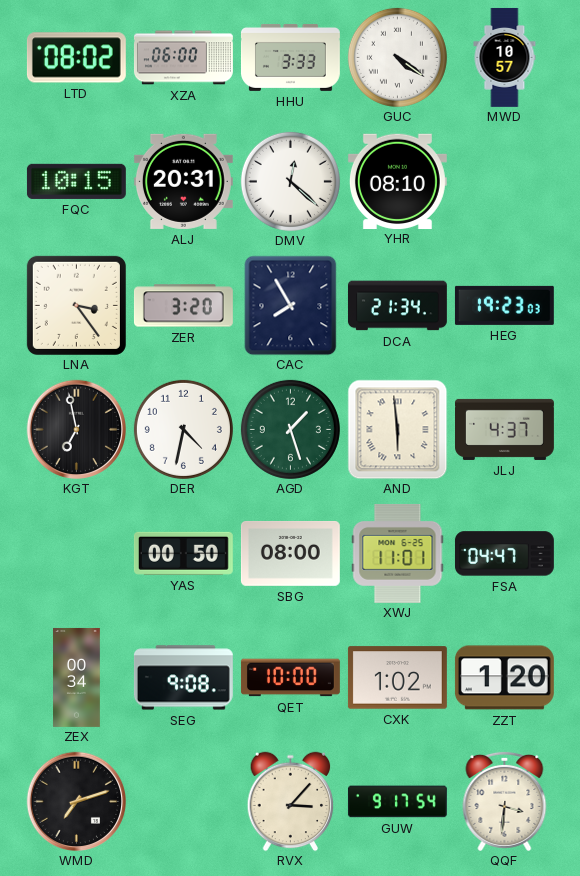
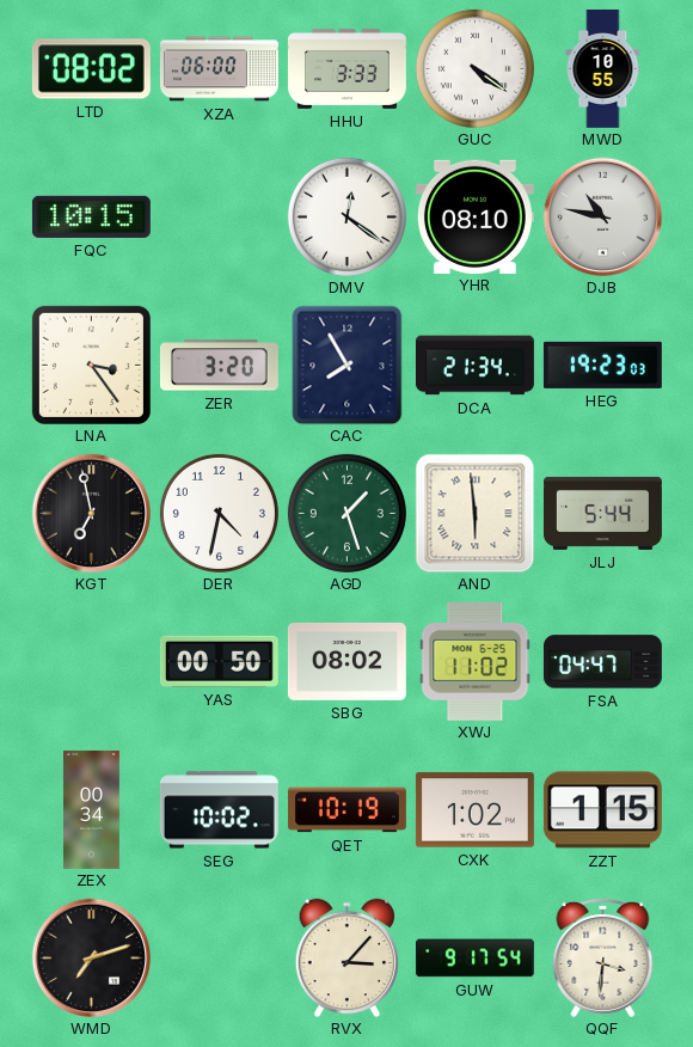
MWD: 10:57 -> 10:55
ALJ: 20:31 -> none
DMV: 12:22 -> 12:21
DJB: none -> 10:47
JLJ: 4:37 -> 5:44
SBG: 08:00 -> 08:02
XWJ: 11:01 -> 11:02
SEG: 9:08 -> 10:02
QET: 10:00 -> 10:19
ZZT: 1:20 -> 1:15
